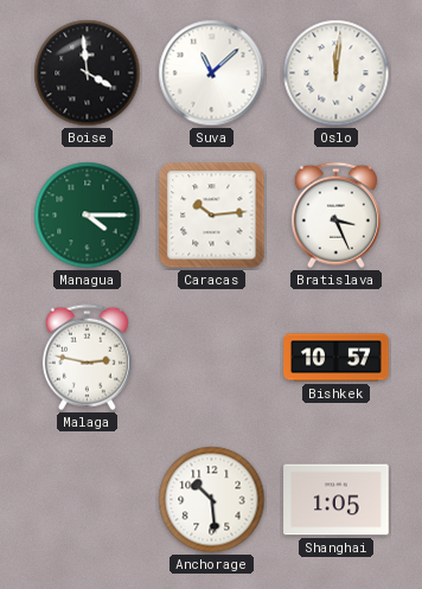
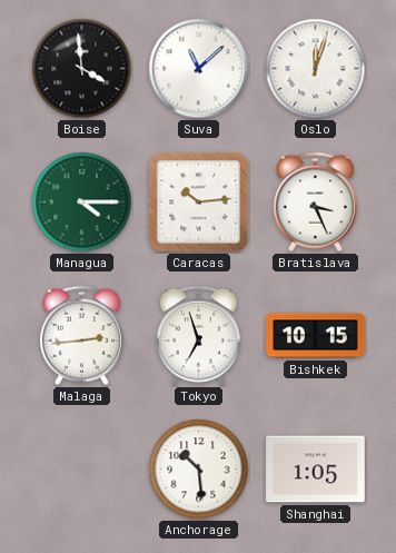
Oslo: 12:01 -> 12:03
Malaga: 2:47 -> 2:44
Tokyo: none -> 6:57
Bishkek: 10:57 -> 10:15
